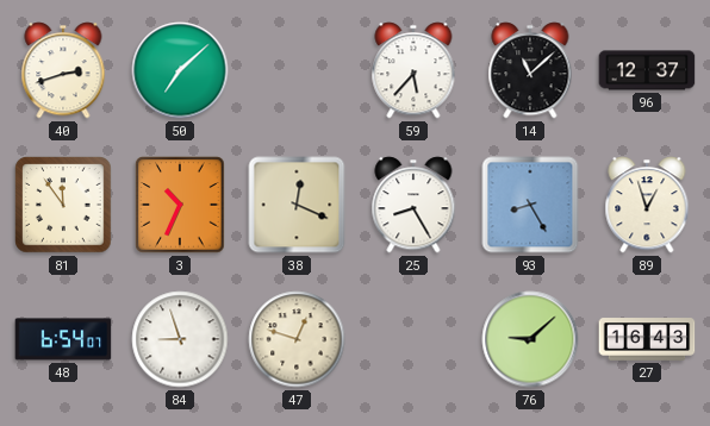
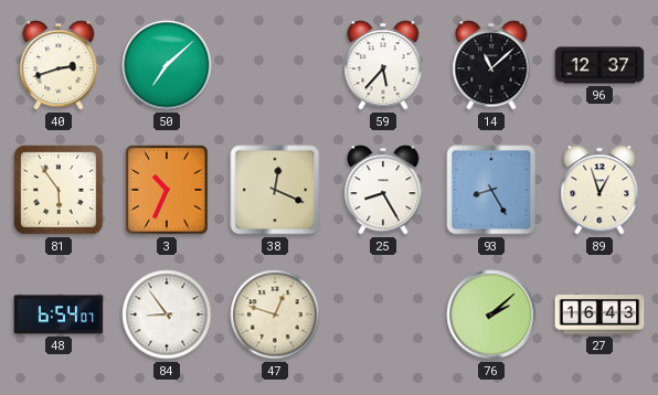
81: 11:54 -> 5:54
84: 8:57 -> 8:54
76: 9:08 -> 2:08
